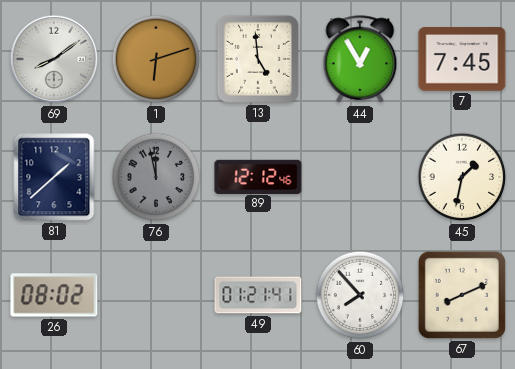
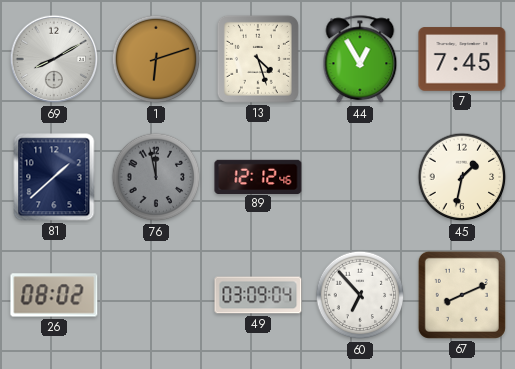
69: 8:09 -> 8:10
13: 4:59 -> 4:27
49: 01:21 -> 03:09
60: 7:53 -> 6:53
